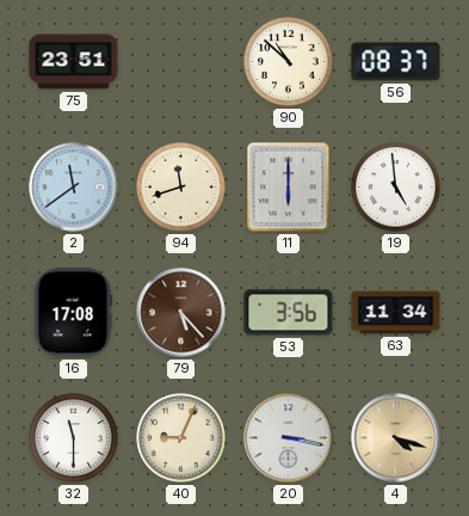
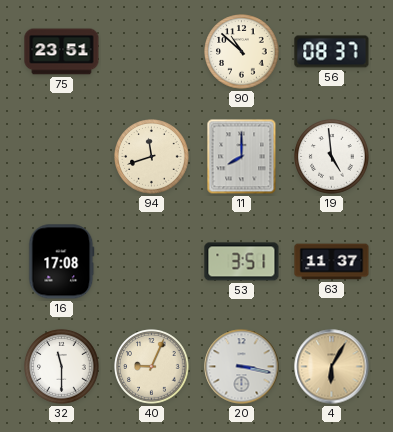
2: 11:39 -> none
11: 6:00 -> 8:00
79: 5:23 -> none
53: 3:56 -> 3:51
63: 11:34 -> 11:37
4: 4:18 -> 6:05
